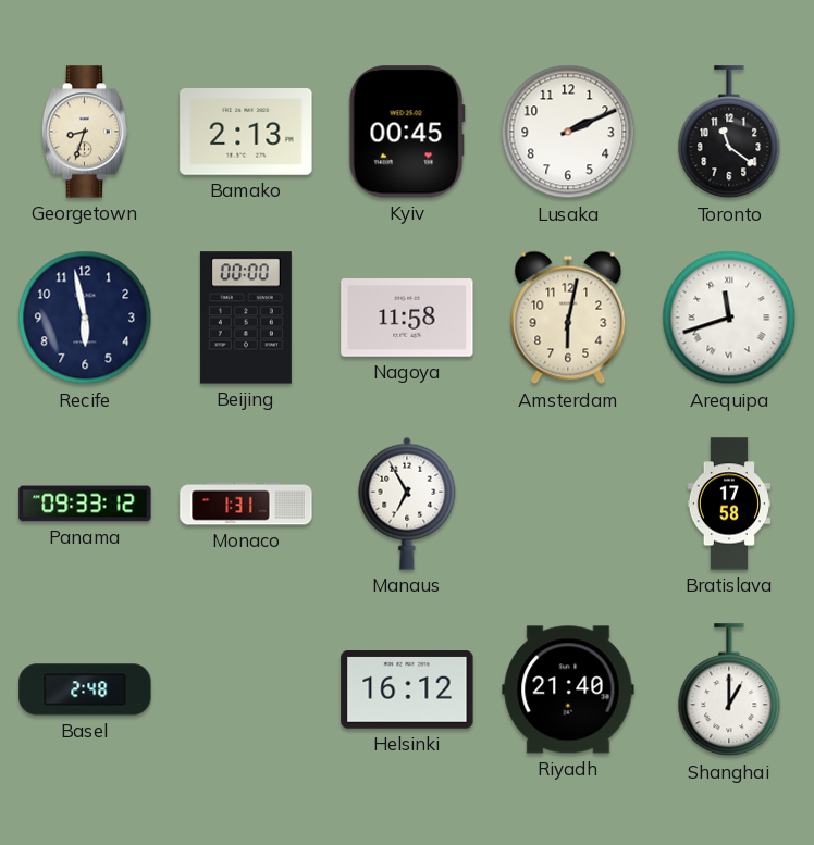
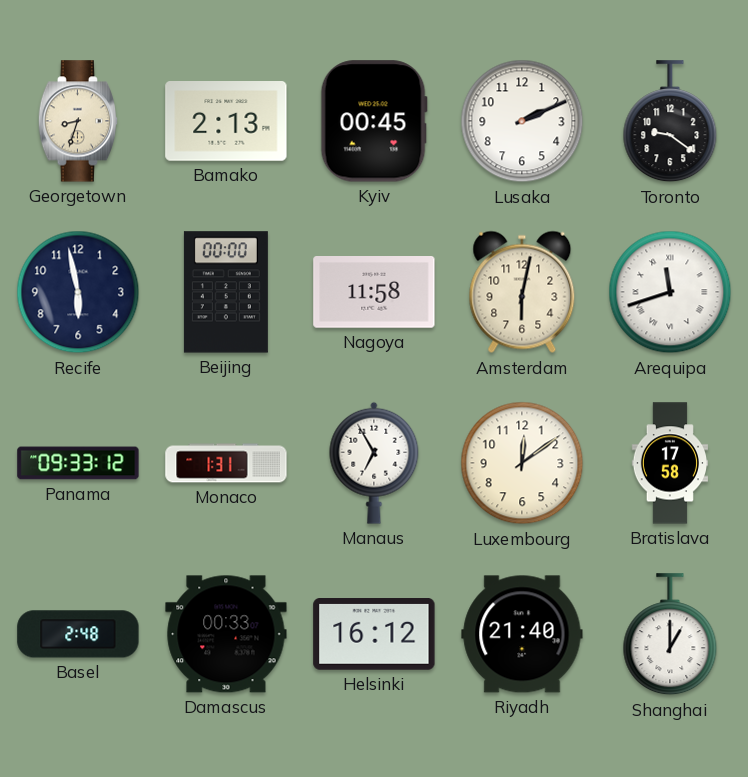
Toronto: 11:21 -> 9:21
Luxembourg: none -> 12:09
Damascus: none -> 00:33
